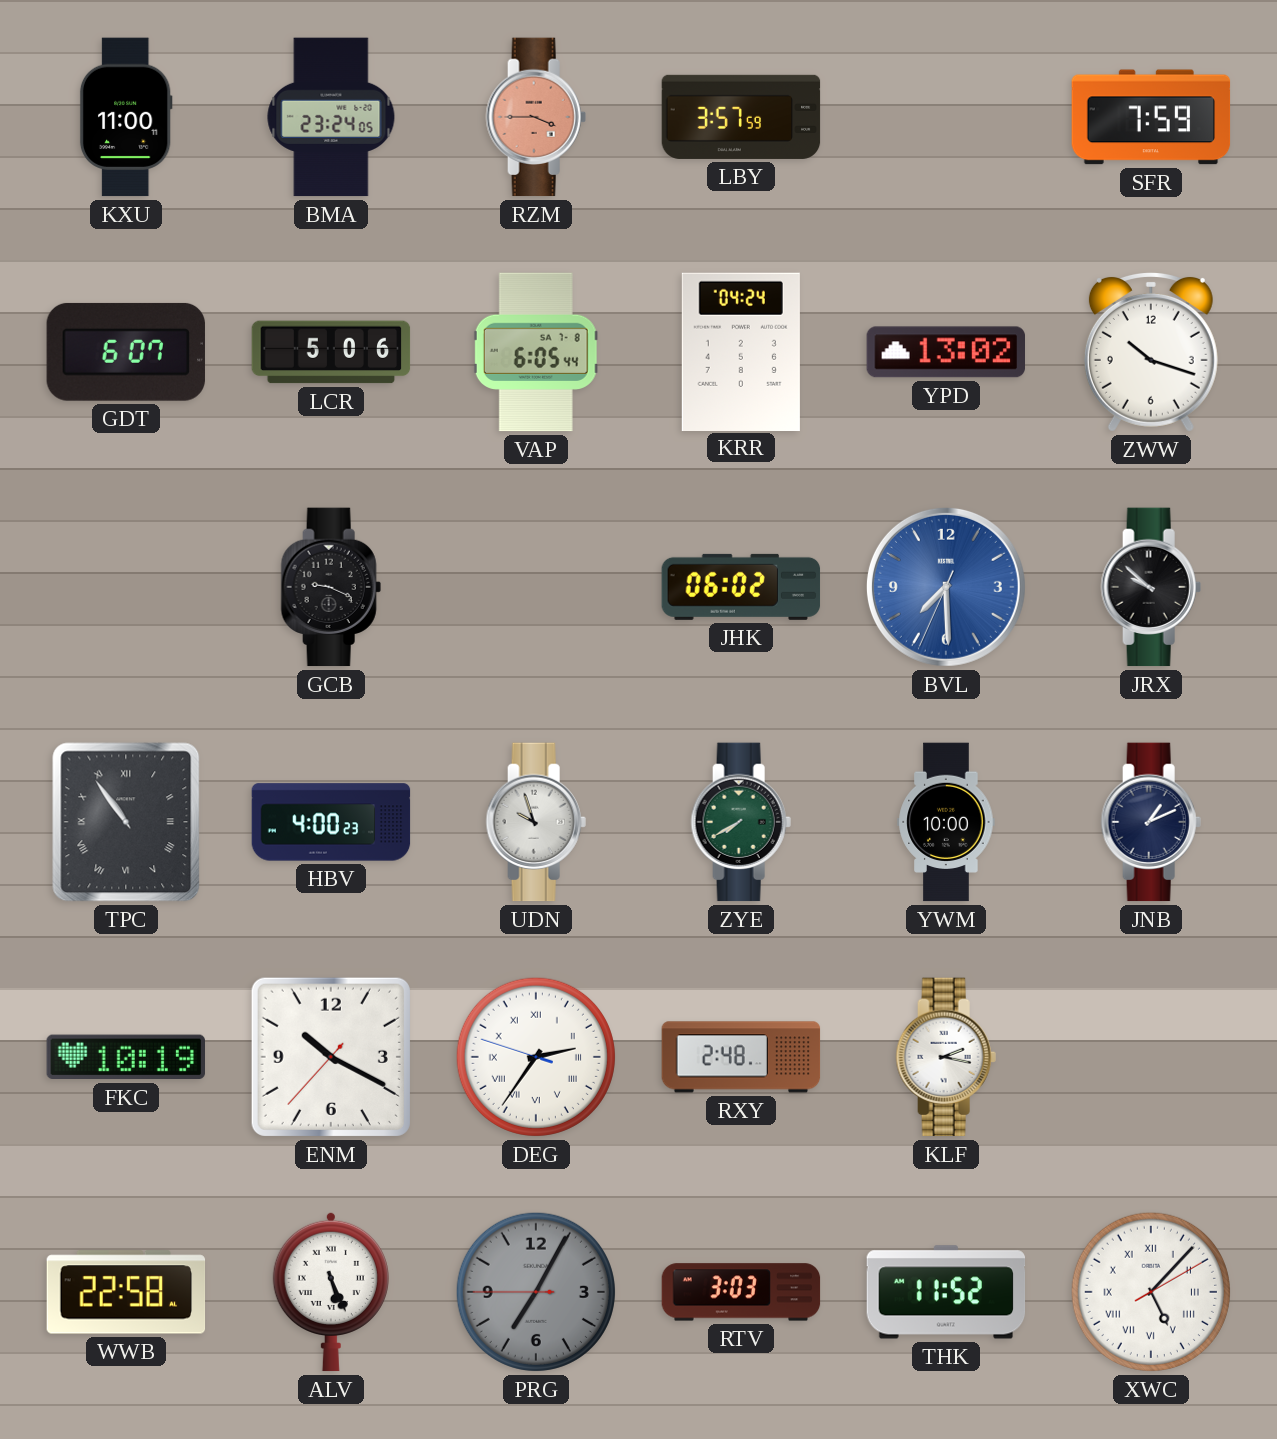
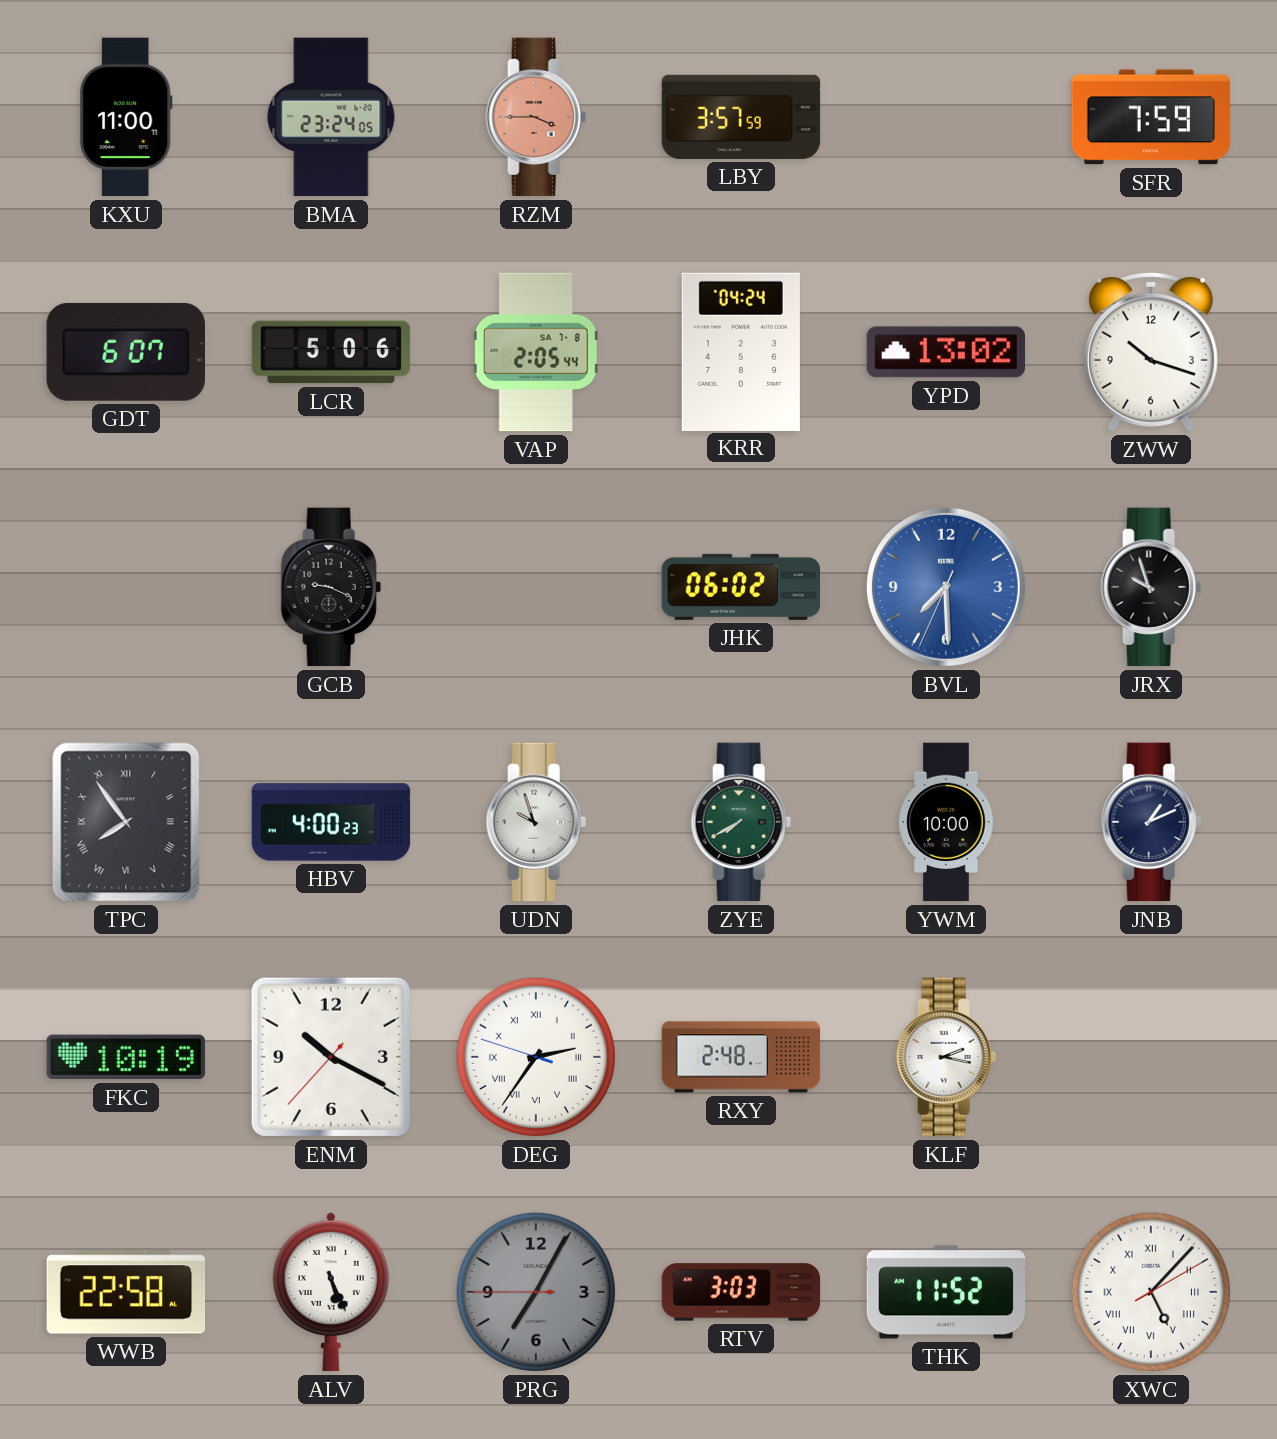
VAP: 6:05 -> 2:05
JRX: 9:52 -> 9:57
TPC: 10:54 -> 7:54
